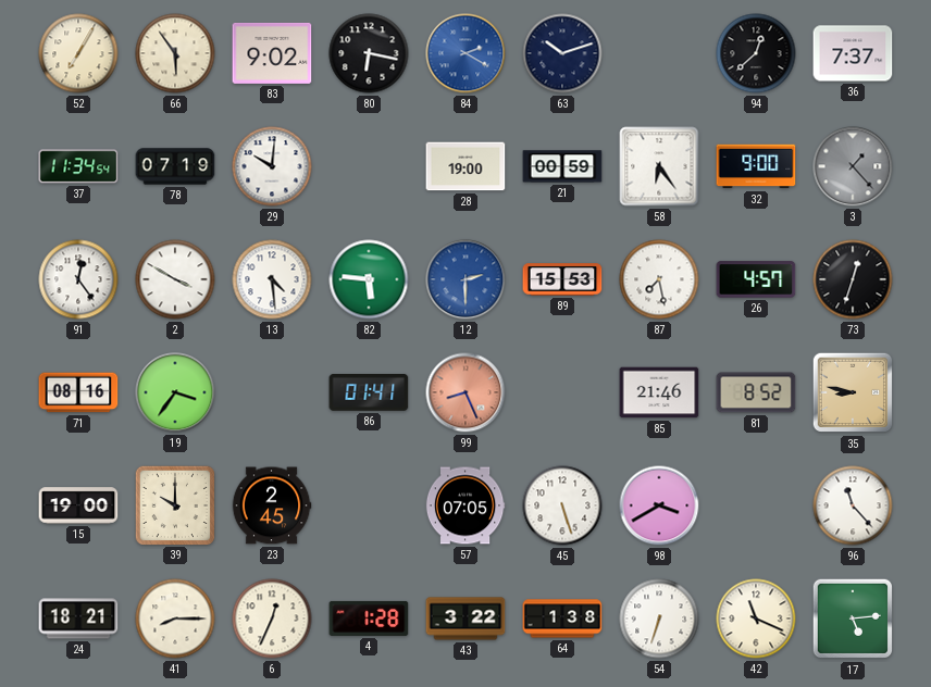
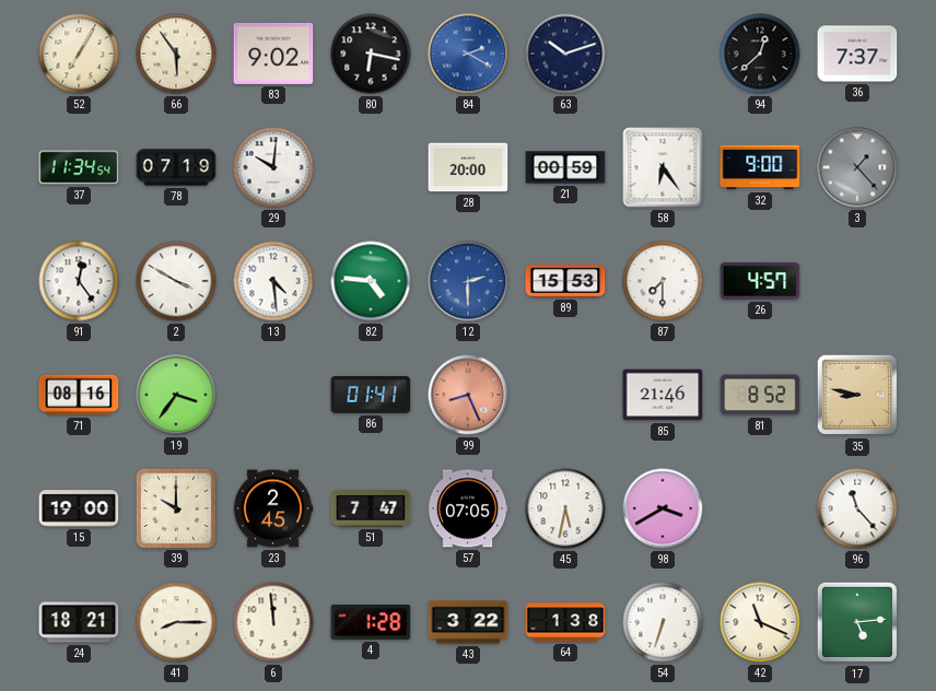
28: 19:00 -> 20:00
82: 5:46 -> 4:46
87: 7:28 -> 7:30
73: 12:33 -> none
51: none -> 7:47
45: 5:27 -> 5:32
6: 12:34 -> 11:59
